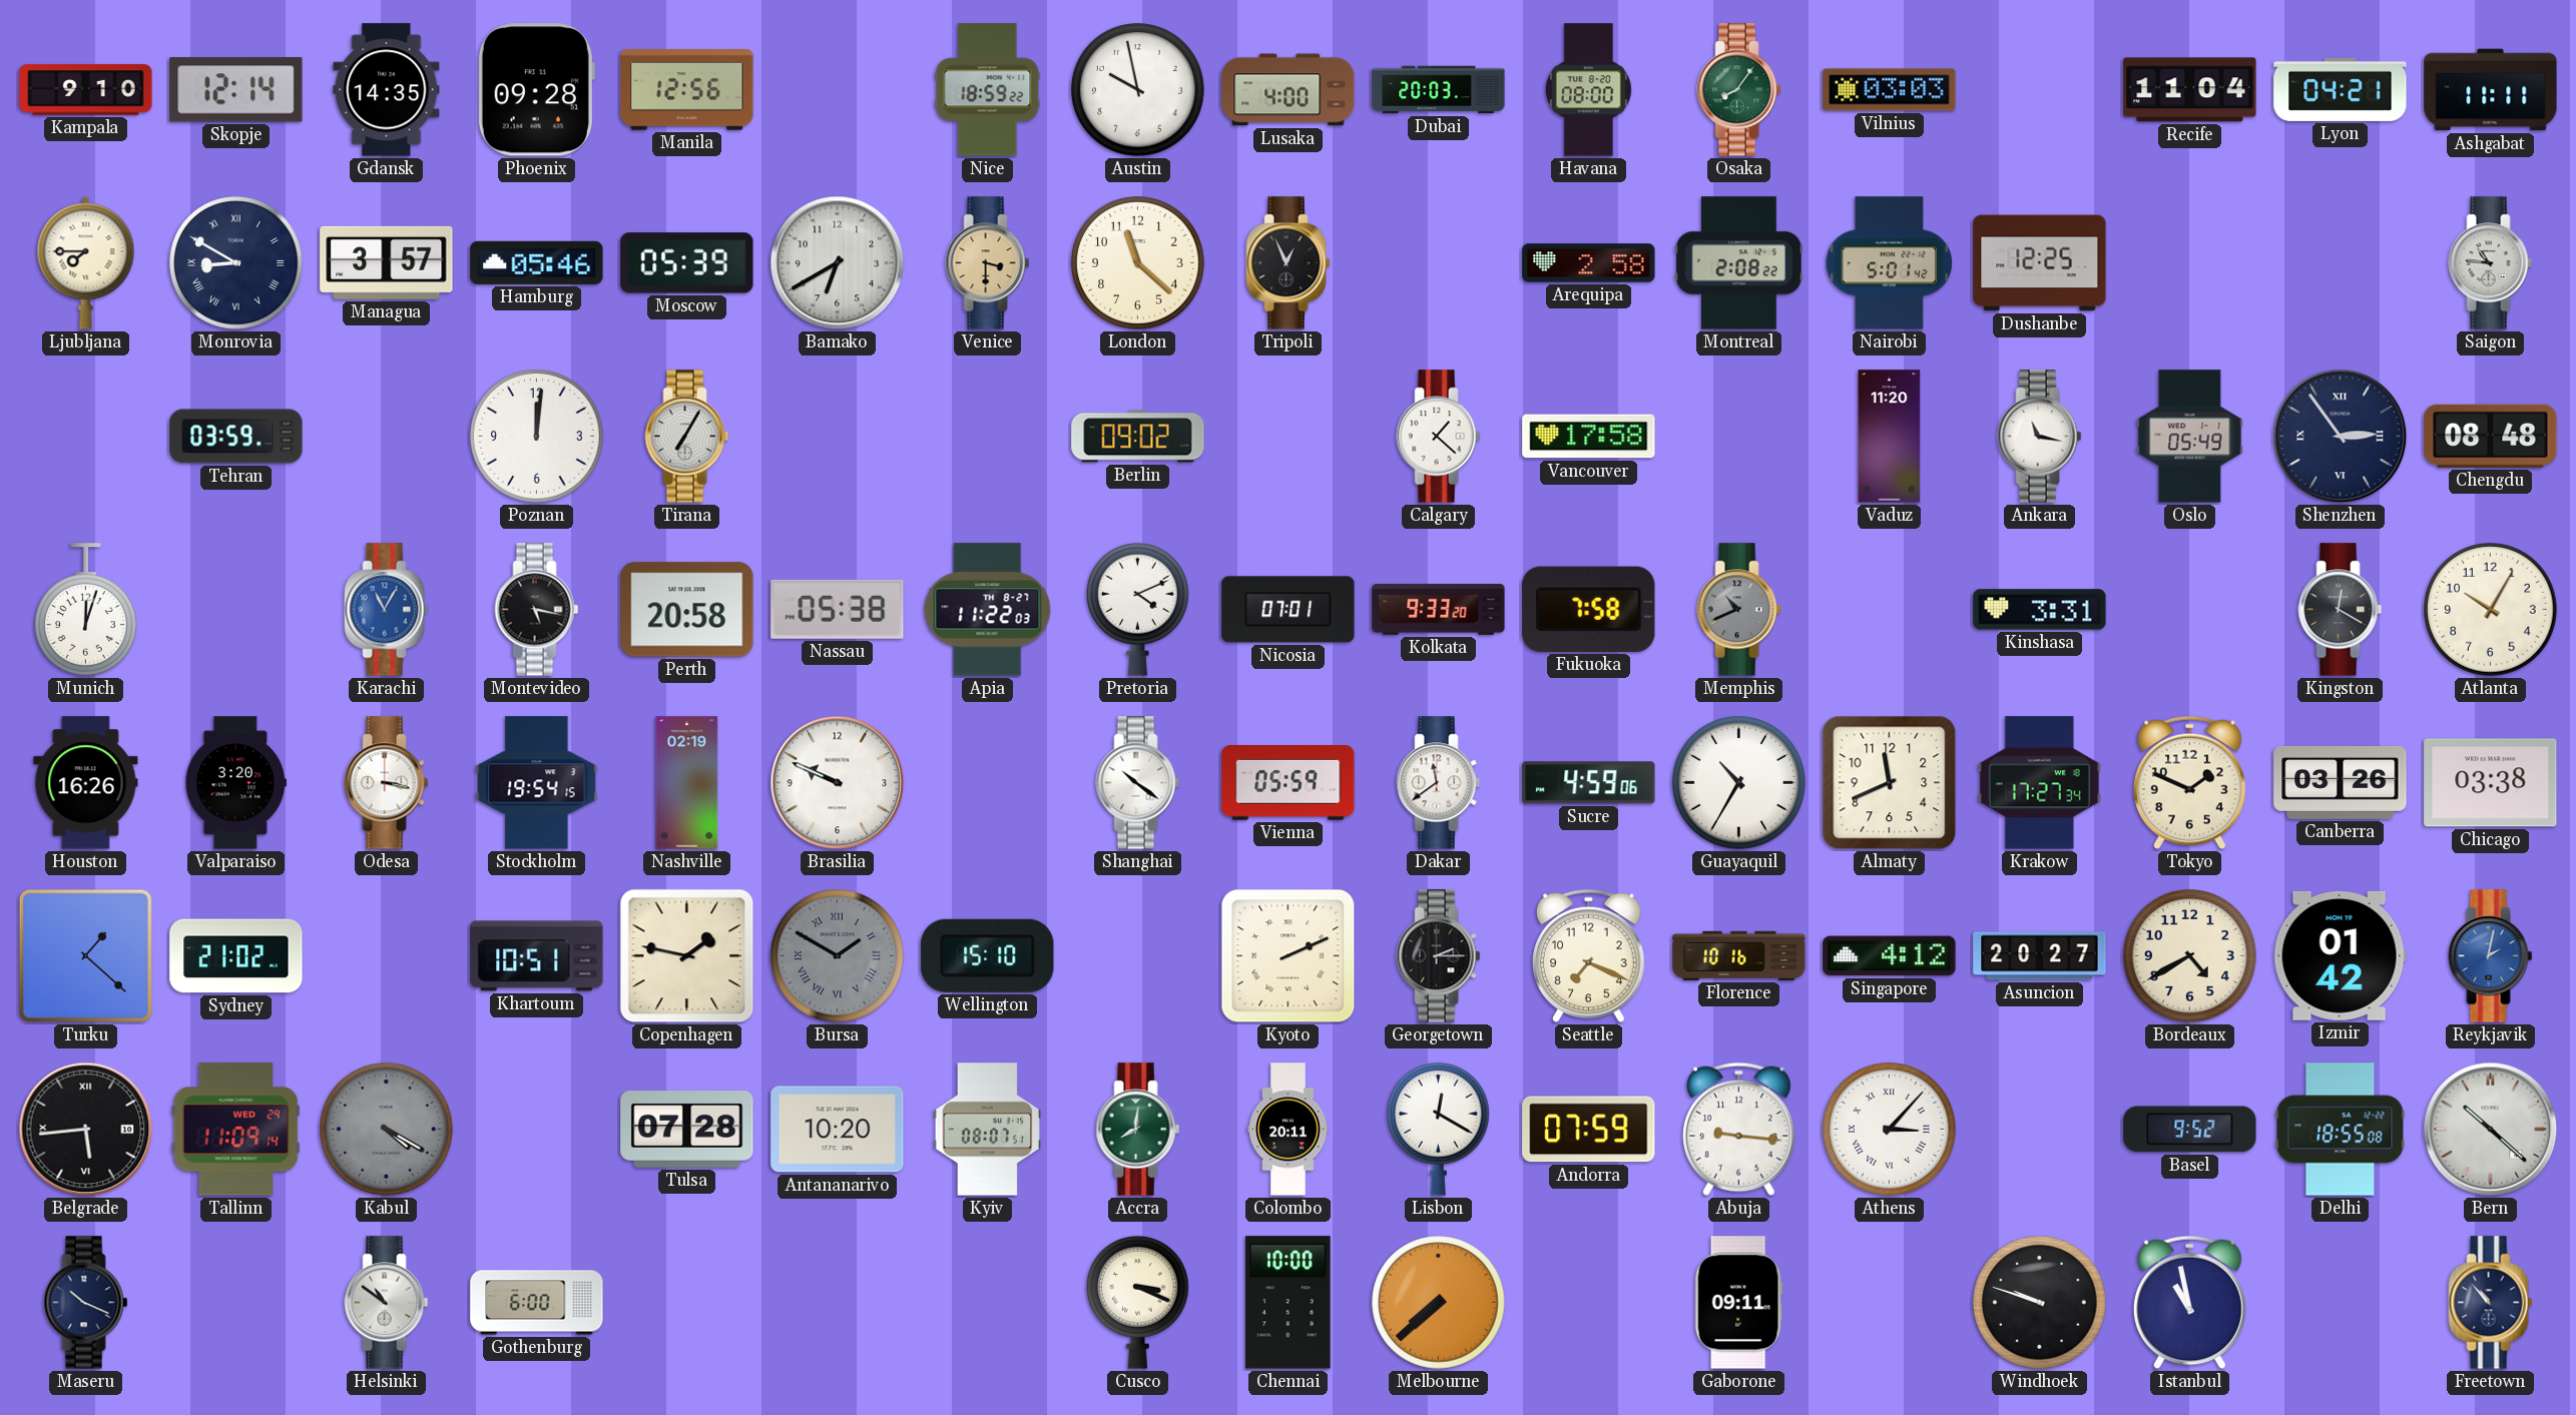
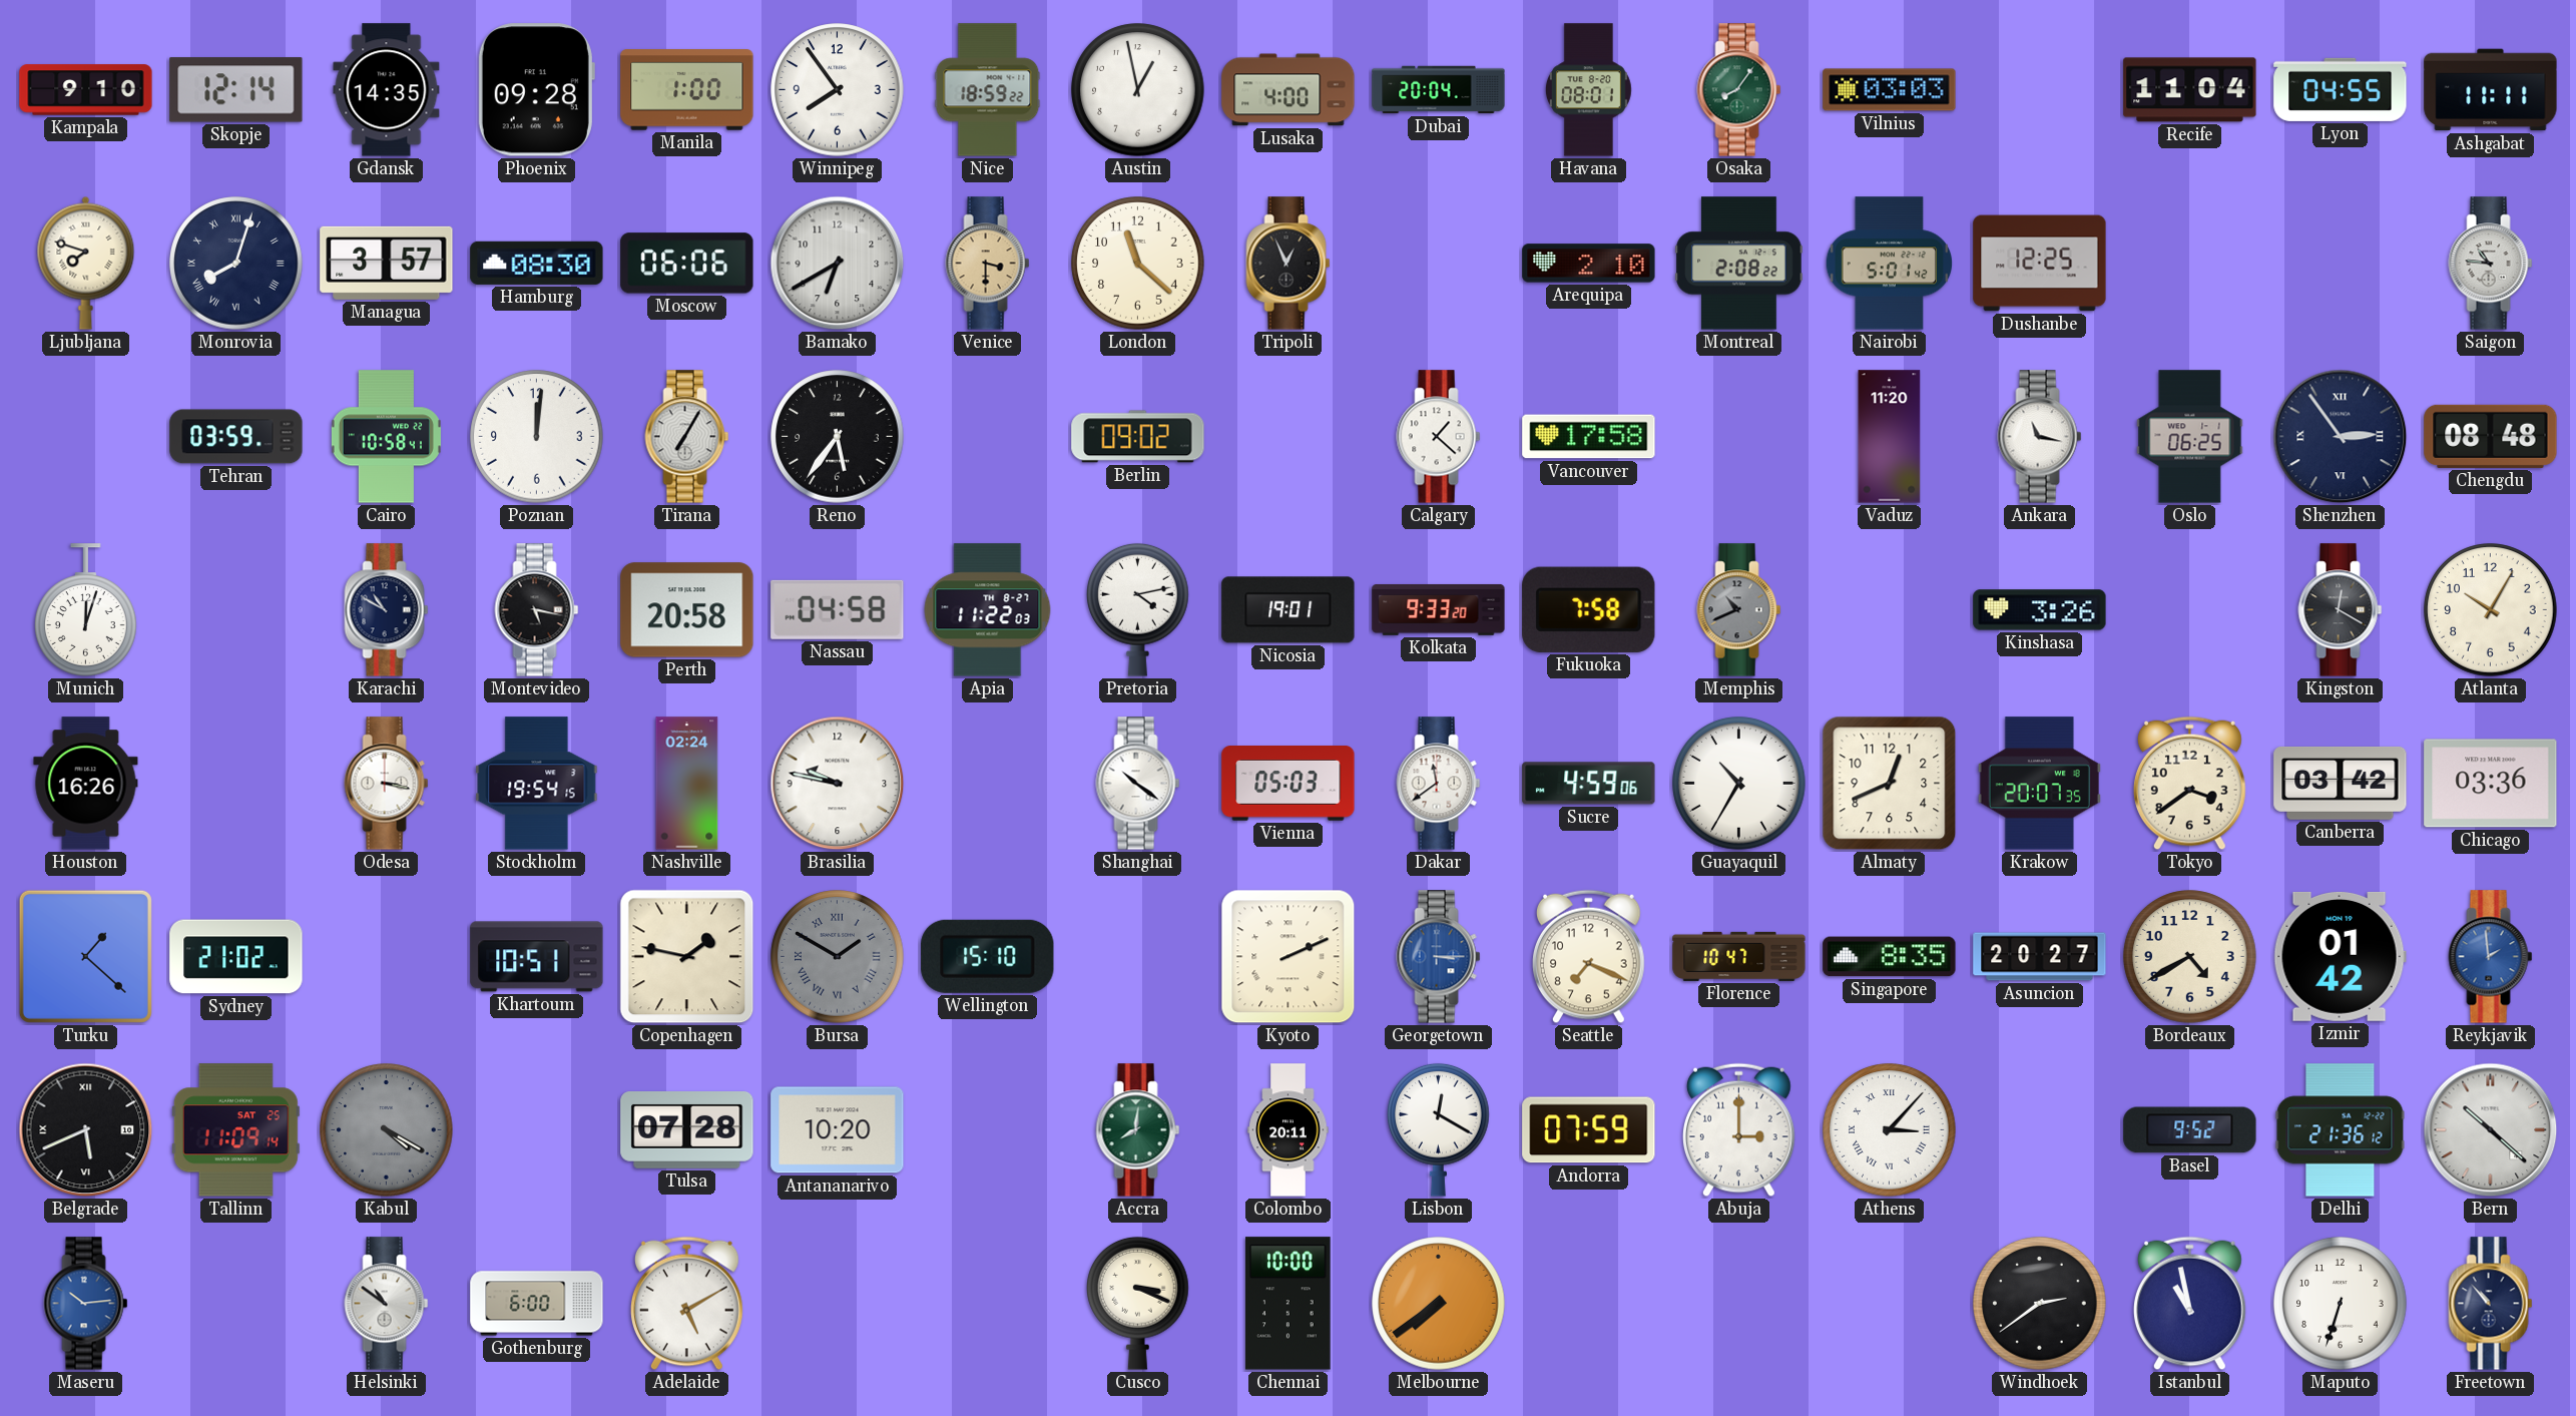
Manila: 12:56 -> 1:00
Winnipeg: none -> 7:54
Austin: 9:58 -> 12:58
Dubai: 20:03 -> 20:04
Havana: 08:00 -> 08:01
Lyon: 04:21 -> 04:55
Ljubljana: 7:45 -> 7:48
Monrovia: 8:50 -> 8:03
Hamburg: 05:46 -> 08:30
Moscow: 05:39 -> 06:06
Arequipa: 2:58 -> 2:10
Cairo: none -> 10:58
Reno: none -> 5:36
Oslo: 05:49 -> 06:25
Karachi: 11:05 -> 10:50
Karachi dial: blue -> navy
Nassau: 05:38 -> 04:58
Pretoria: 4:11 -> 4:13
Nicosia: 07:01 -> 19:01
Kinshasa: 3:31 -> 3:26
Valparaiso: 3:20 -> none
Nashville: 02:19 -> 02:24
Brasilia: 9:49 -> 9:47
Vienna: 05:59 -> 05:03
Almaty: 11:41 -> 12:41
Krakow: 17:27 -> 20:07
Tokyo: 1:49 -> 3:39
Canberra: 03:26 -> 03:42
Chicago: 03:38 -> 03:36
Georgetown: 2:15 -> 3:15
Georgetown dial: black -> blue
Florence: 10:16 -> 10:47
Singapore: 4:12 -> 8:35
Reykjavik: 2:02 -> 1:59
Belgrade: 5:44 -> 5:41
Tallinn date: WED 29 -> SAT 25
Kyiv: 08:07 -> none
Abuja: 9:16 -> 3:00
Delhi: 18:55 -> 21:36
Maseru: 10:19 -> 10:14
Maseru dial: navy -> blue
Adelaide: none -> 5:10
Melbourne: 7:38 -> 7:39
Gaborone: 09:11 -> none
Windhoek: 9:48 -> 2:39
Maputo: none -> 6:33
